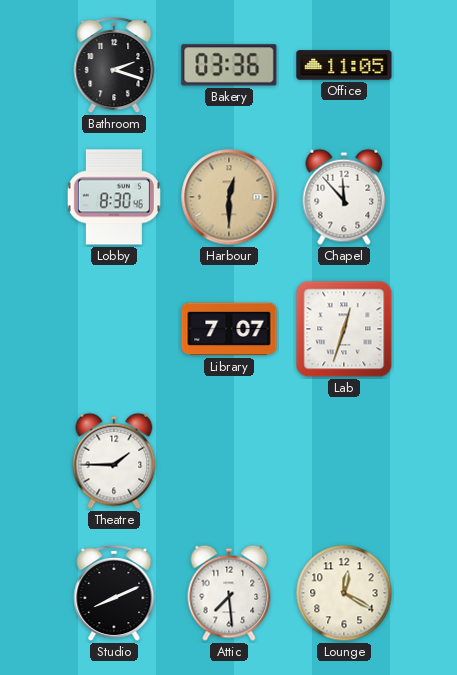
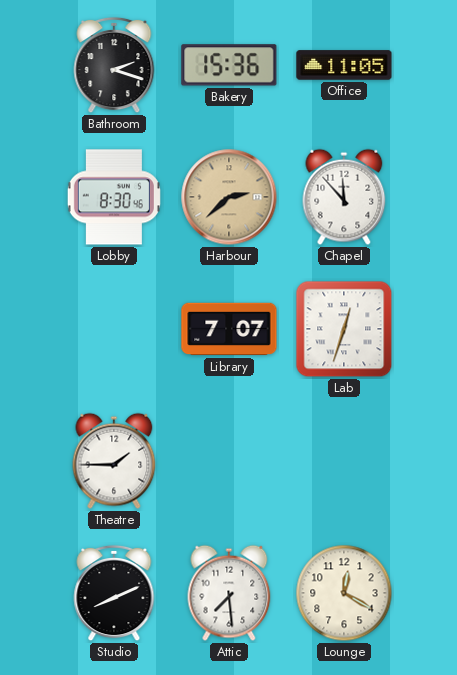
Bakery: 03:36 -> 15:36
Harbour: 12:30 -> 2:38
